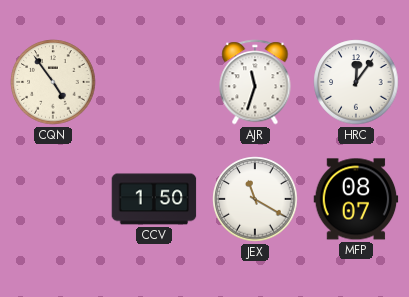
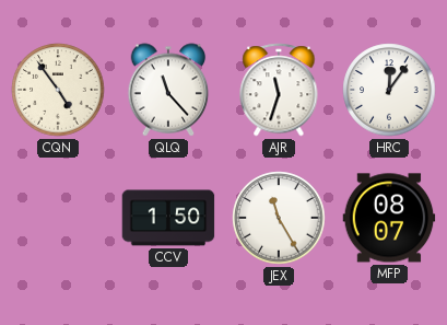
QLQ: none -> 11:23
JEX: 11:20 -> 11:25
